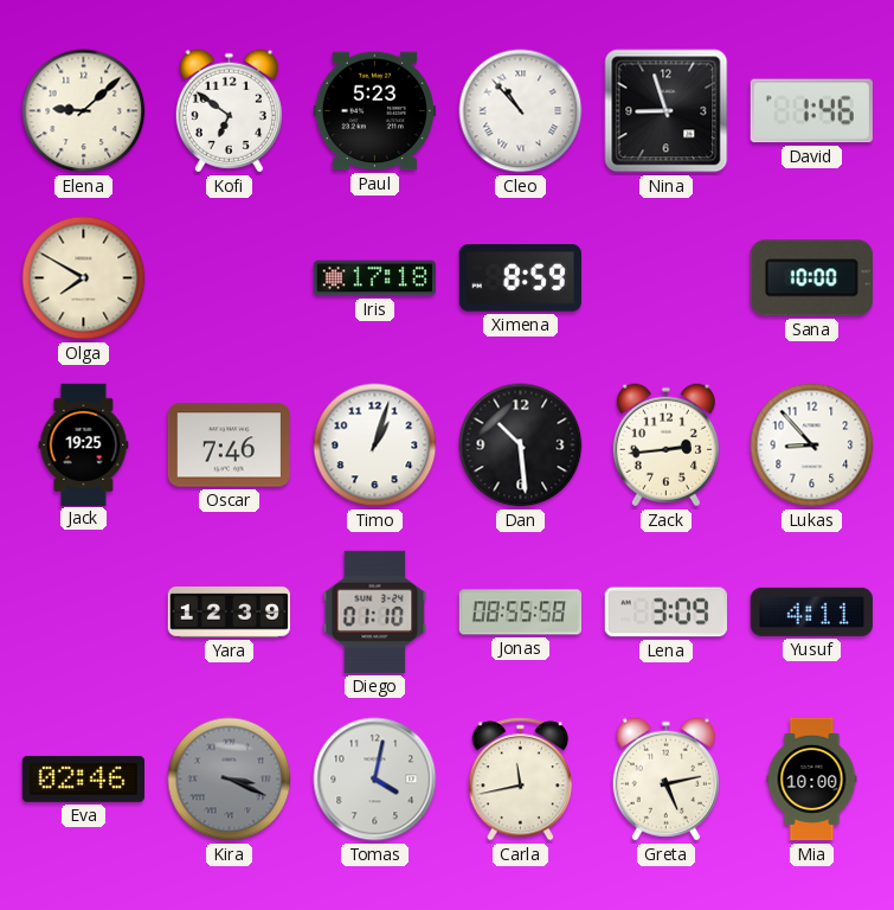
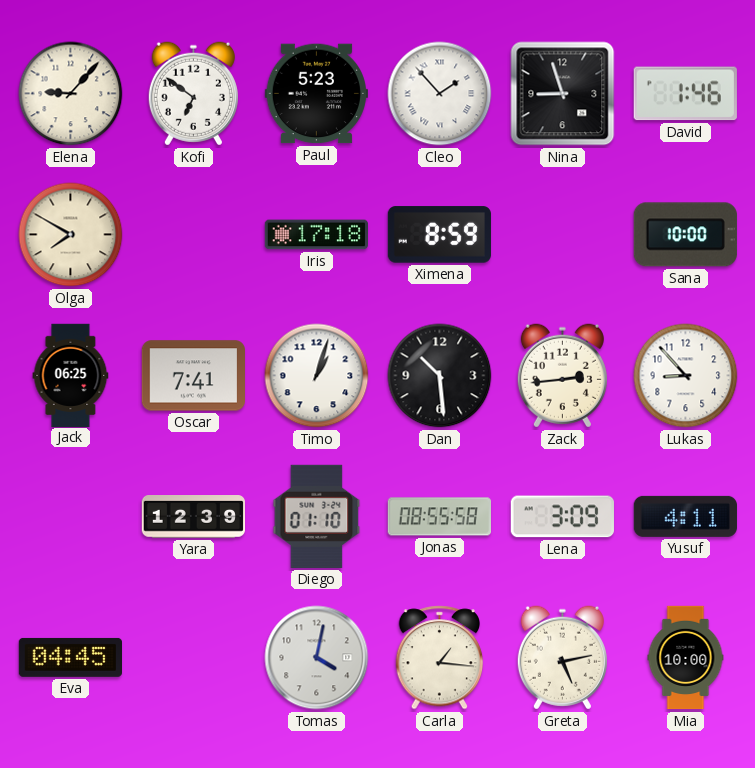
Elena: 9:08 -> 9:07
Cleo: 10:53 -> 1:53
Jack: 19:25 -> 06:25
Oscar: 7:46 -> 7:41
Eva: 02:46 -> 04:45
Kira: 3:19 -> none
Carla: 11:43 -> 1:16
